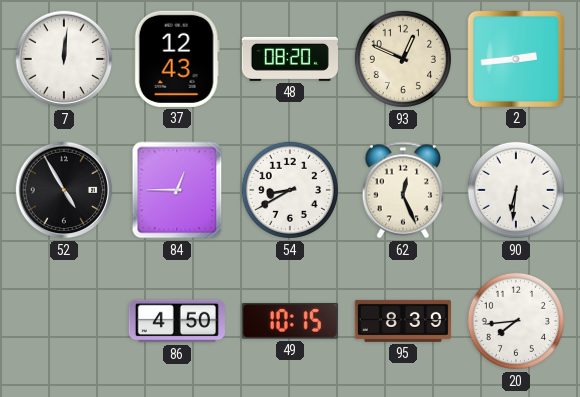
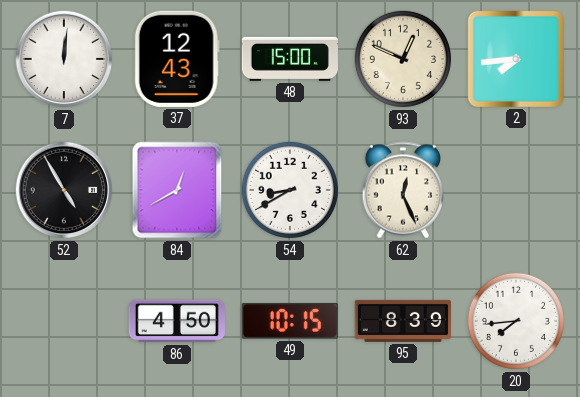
48: 08:20 -> 15:00
2: 2:44 -> 7:44
84: 12:45 -> 12:40
90: 6:31 -> none
